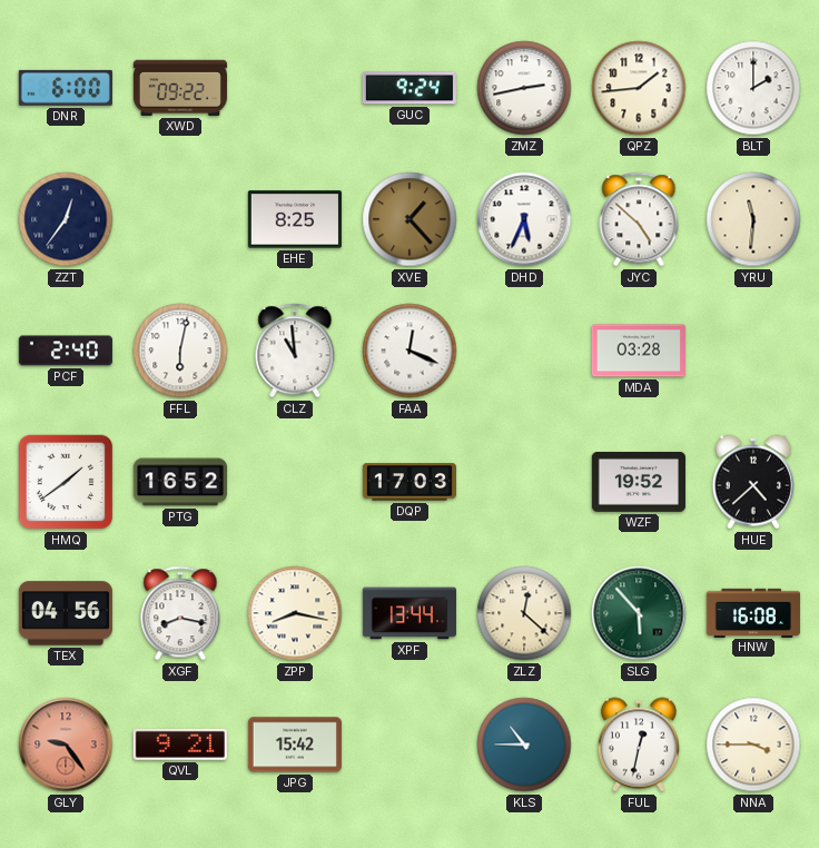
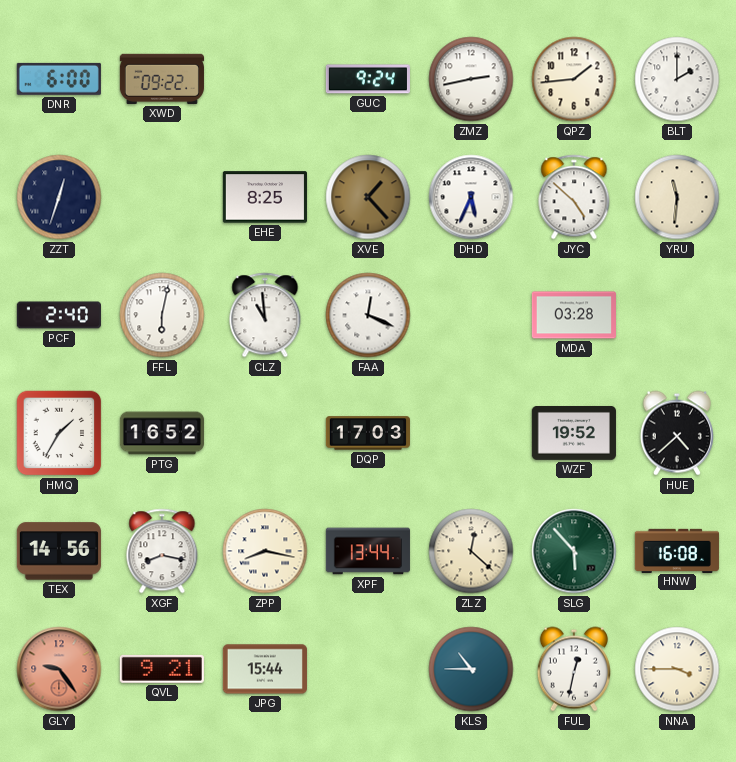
ZZT: 12:36 -> 12:33
HMQ: 1:39 -> 1:35
TEX: 04:56 -> 14:56
JPG: 15:42 -> 15:44
